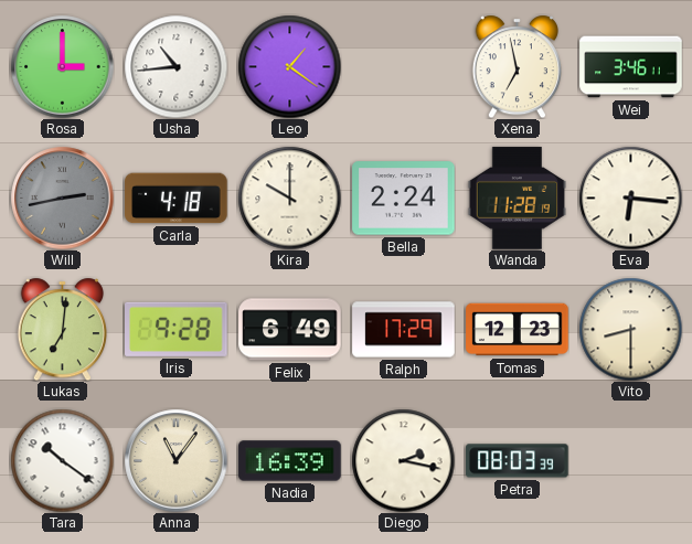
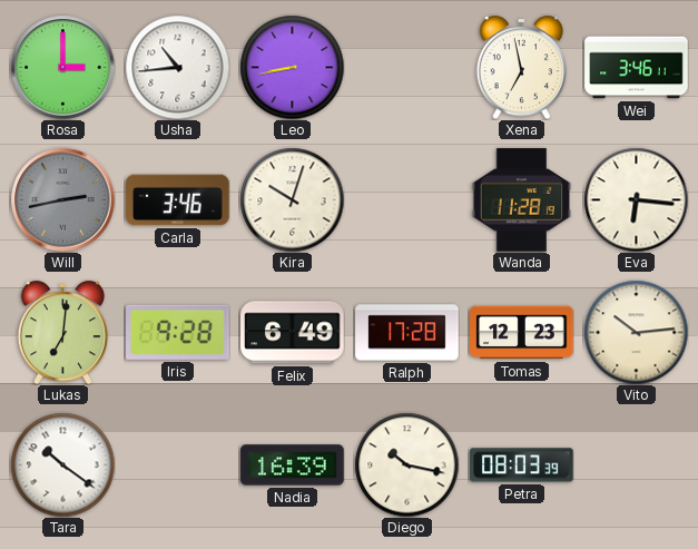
Leo: 1:21 -> 8:43
Carla: 4:18 -> 3:46
Kira: 10:00 -> 10:03
Bella: 2:24 -> none
Ralph: 17:29 -> 17:28
Vito: 8:30 -> 10:14
Anna: 11:06 -> none
Diego: 2:17 -> 10:17
